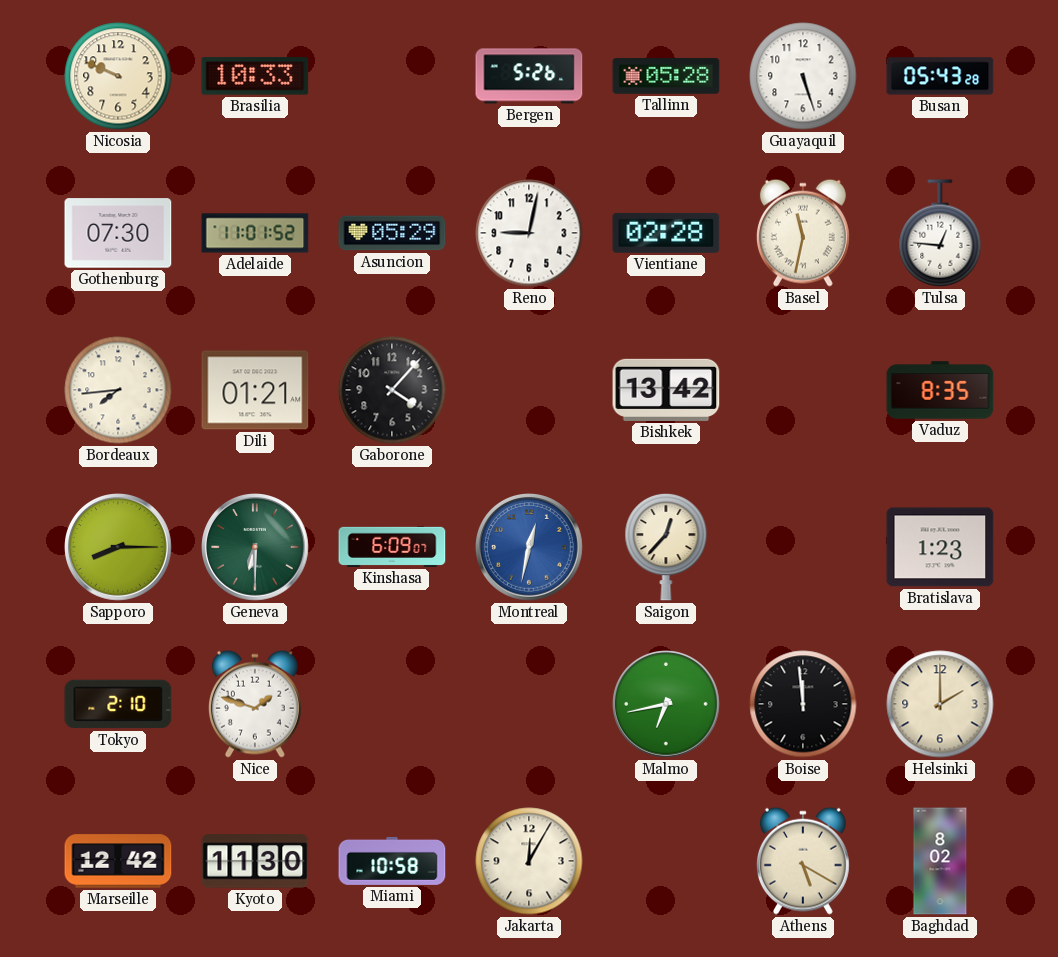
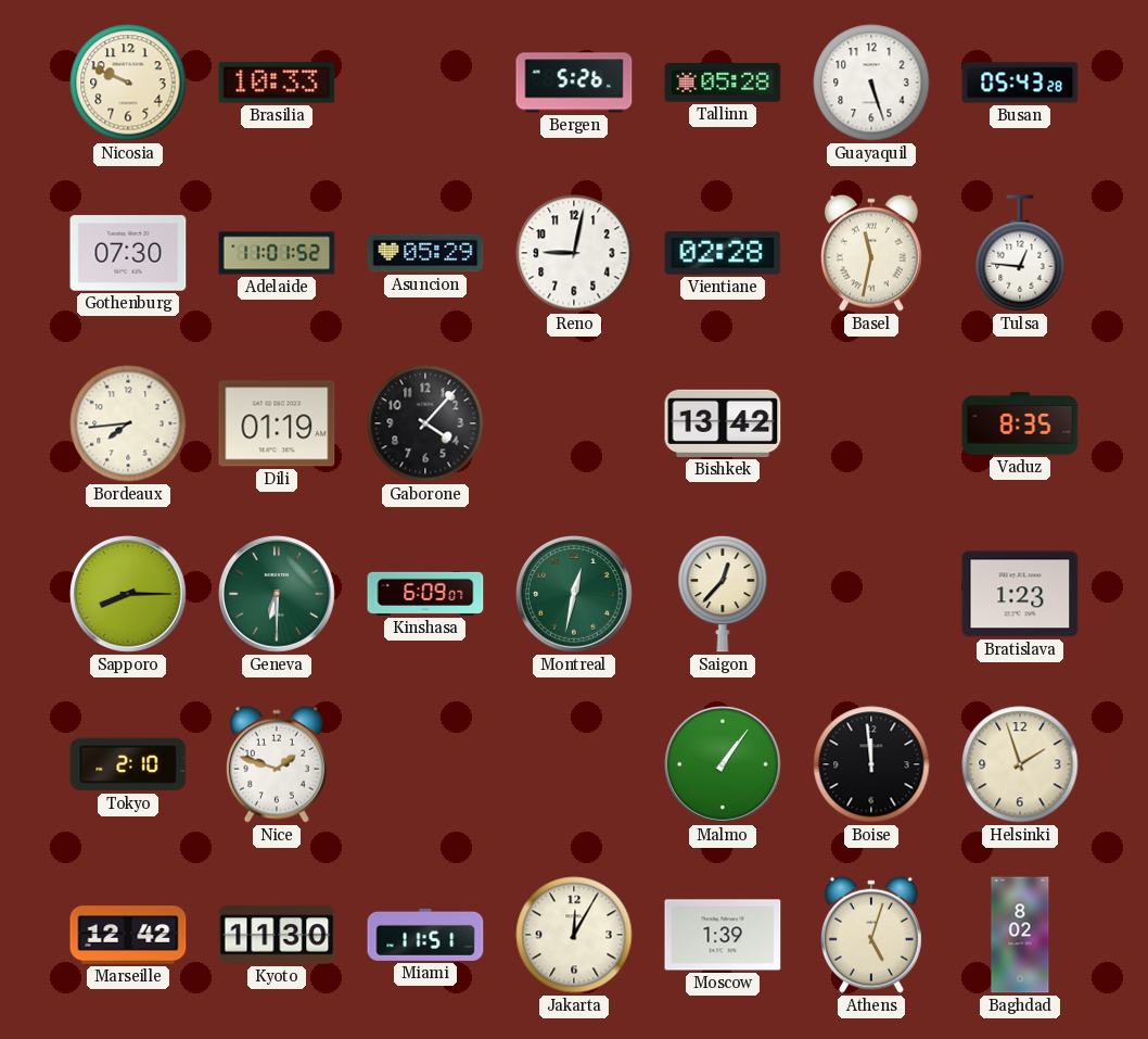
Dili: 01:21 -> 01:19
Montreal dial: blue -> green
Malmo: 6:43 -> 1:06
Helsinki: 2:00 -> 1:57
Miami: 10:58 -> 11:51
Moscow: none -> 1:39
Athens: 5:20 -> 5:03
